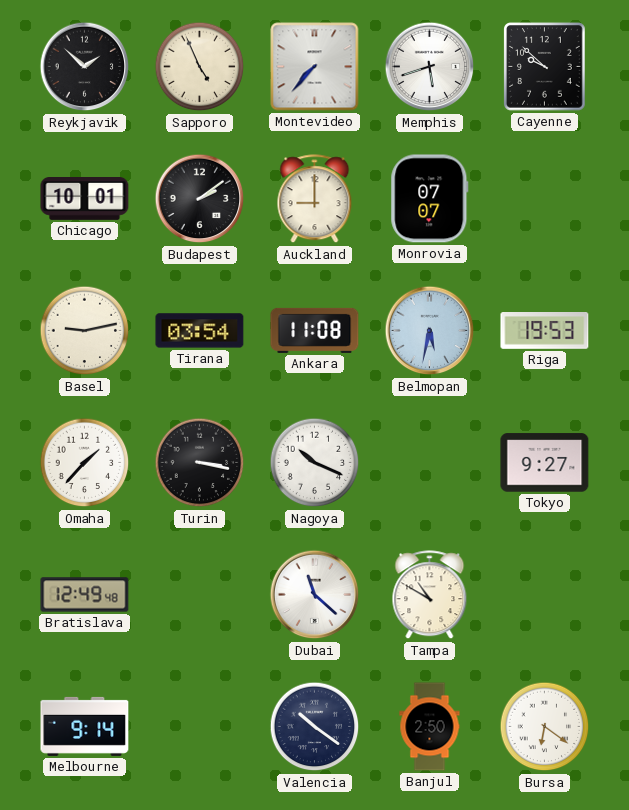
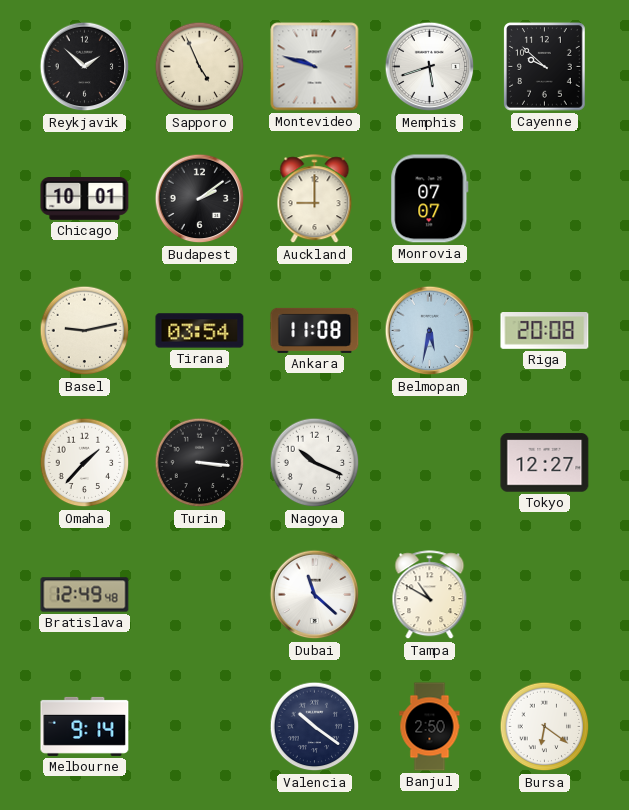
Montevideo: 7:37 -> 9:48
Riga: 19:53 -> 20:08
Turin: 3:17 -> 3:16
Tokyo: 9:27 -> 12:27
